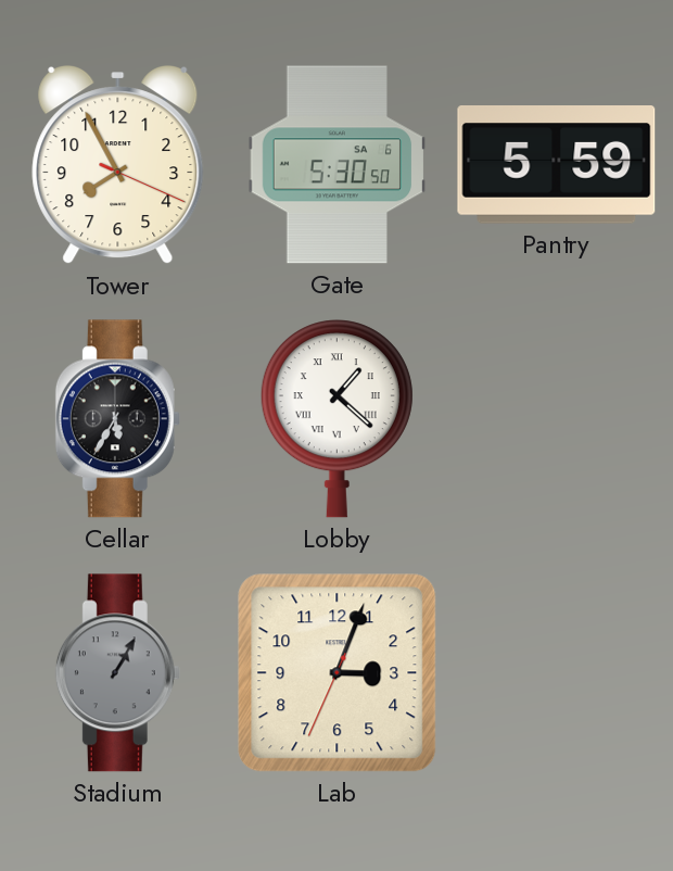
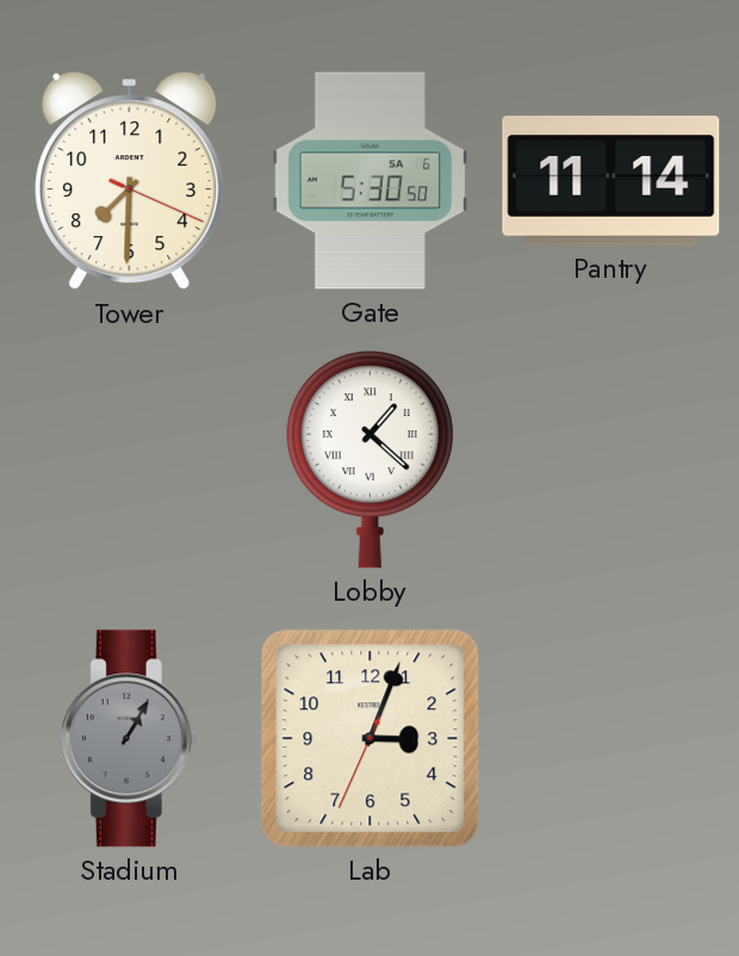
Tower: 7:55 -> 7:30
Pantry: 5:59 -> 11:14
Cellar: 5:35 -> none
